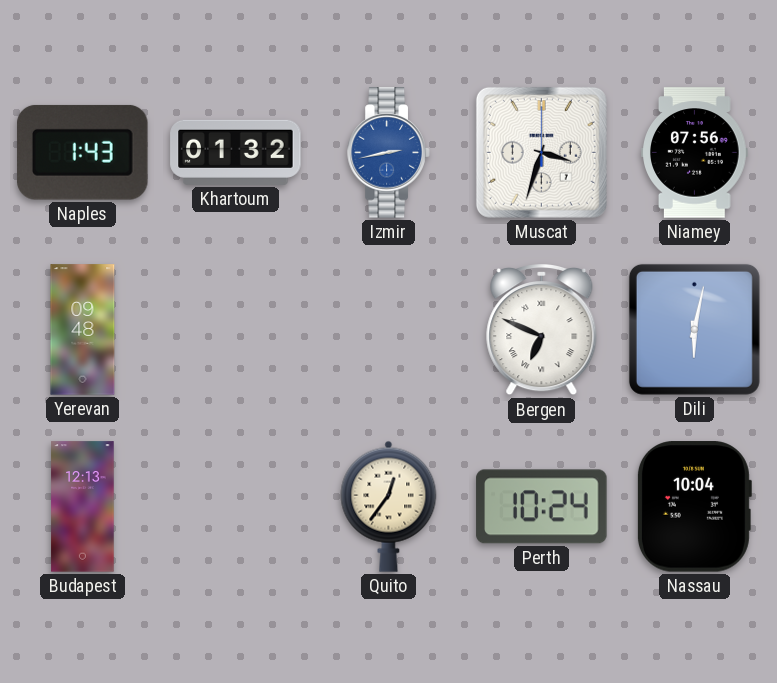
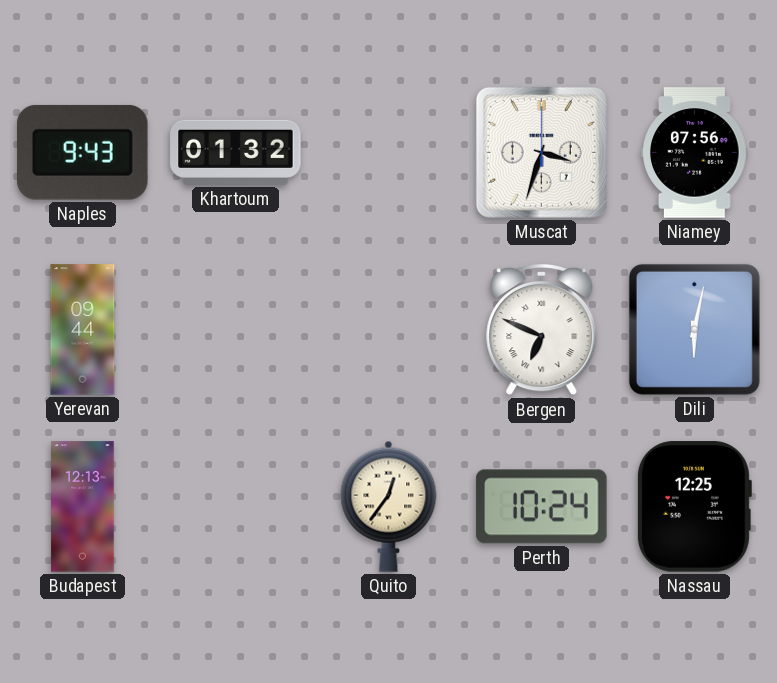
Naples: 1:43 -> 9:43
Izmir: 2:43 -> none
Yerevan: 09:48 -> 09:44
Nassau: 10:04 -> 12:25
